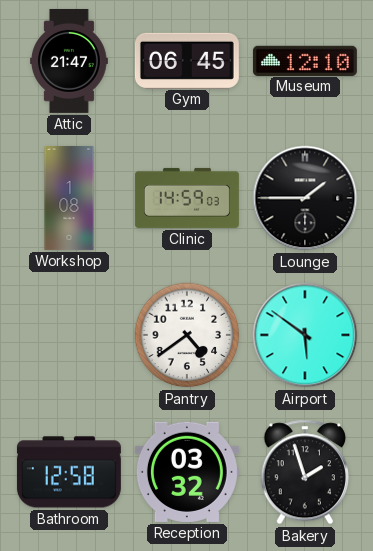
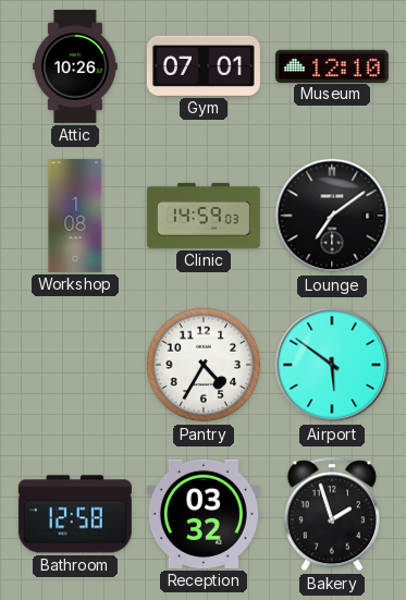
Attic: 21:47 -> 10:26
Gym: 06:45 -> 07:01
Lounge: 1:45 -> 7:09
Pantry: 4:39 -> 4:35
